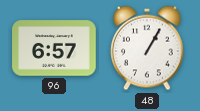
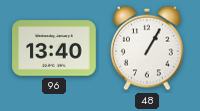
96: 6:57 -> 13:40
